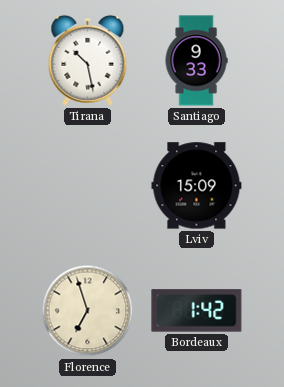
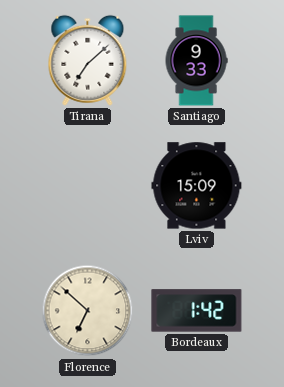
Tirana: 10:28 -> 7:08
Florence: 6:57 -> 6:52
